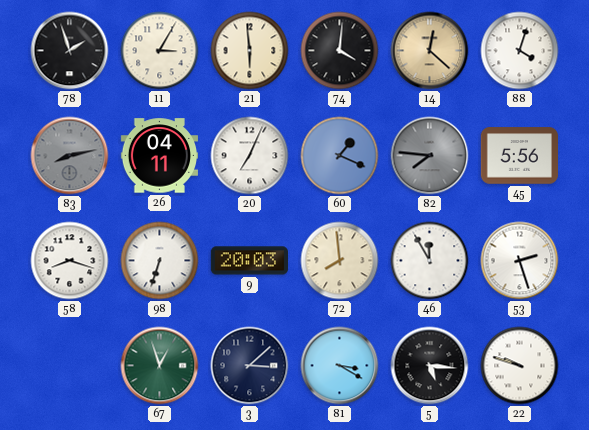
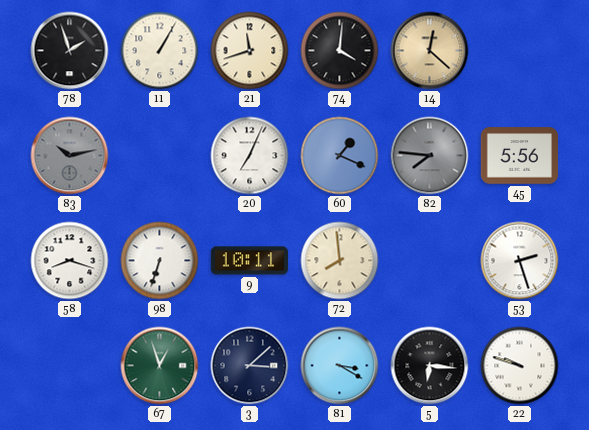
11: 3:05 -> 1:05
21: 5:59 -> 11:42
88: 4:03 -> none
83: 8:13 -> 10:13
26: 04:11 -> none
9: 20:03 -> 10:11
46: 11:55 -> none
5: 5:16 -> 6:16
